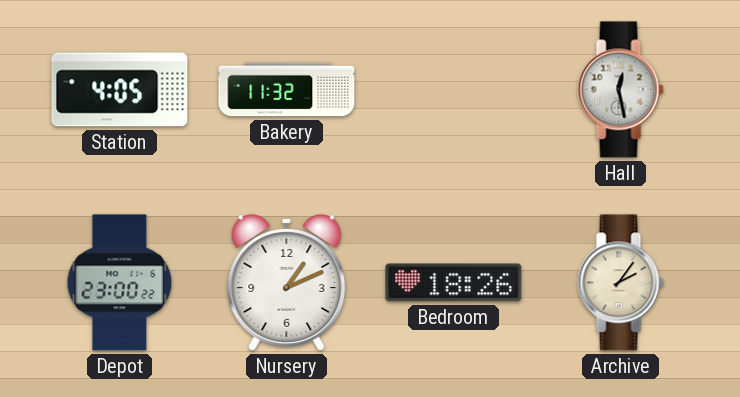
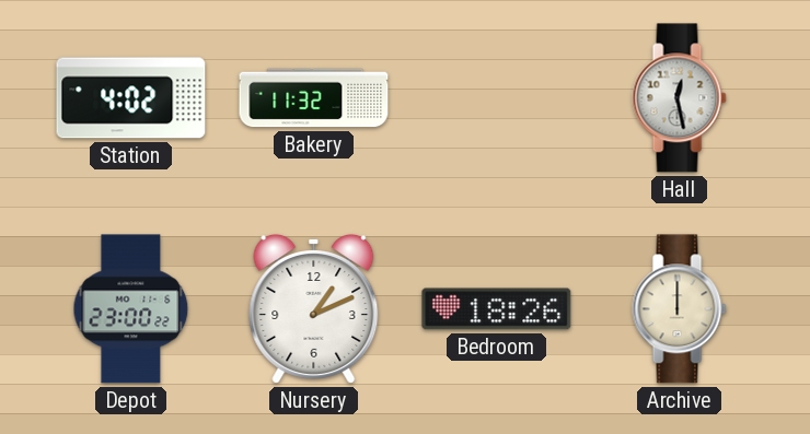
Station: 4:05 -> 4:02
Archive: 2:06 -> 12:00
